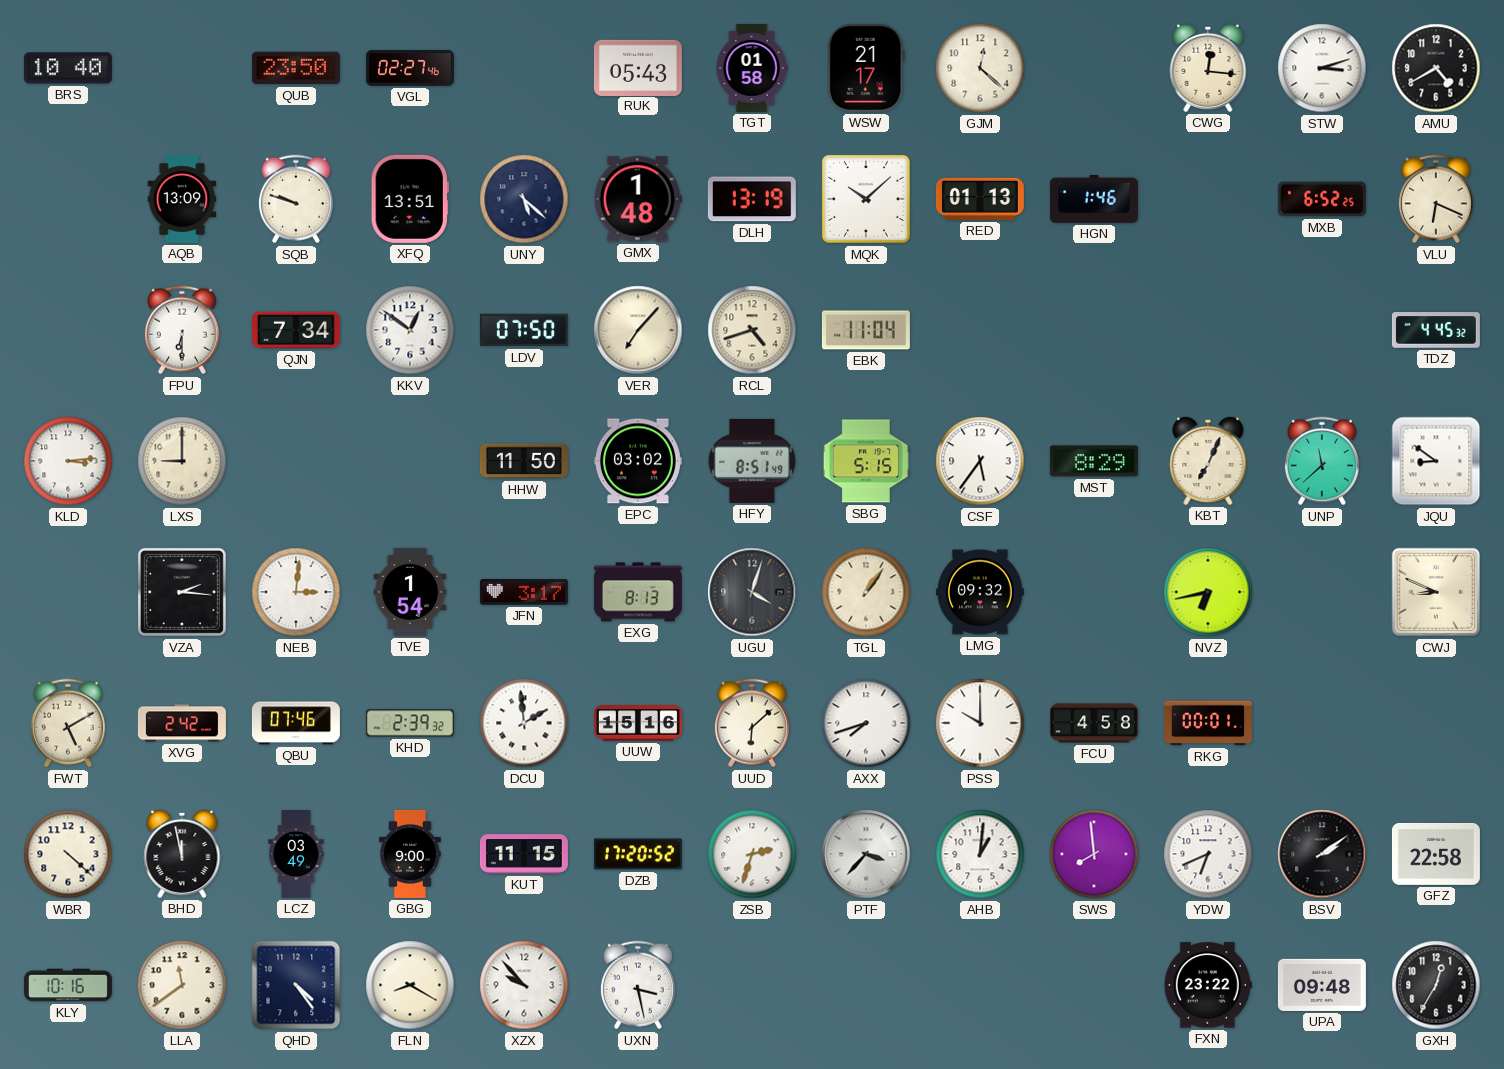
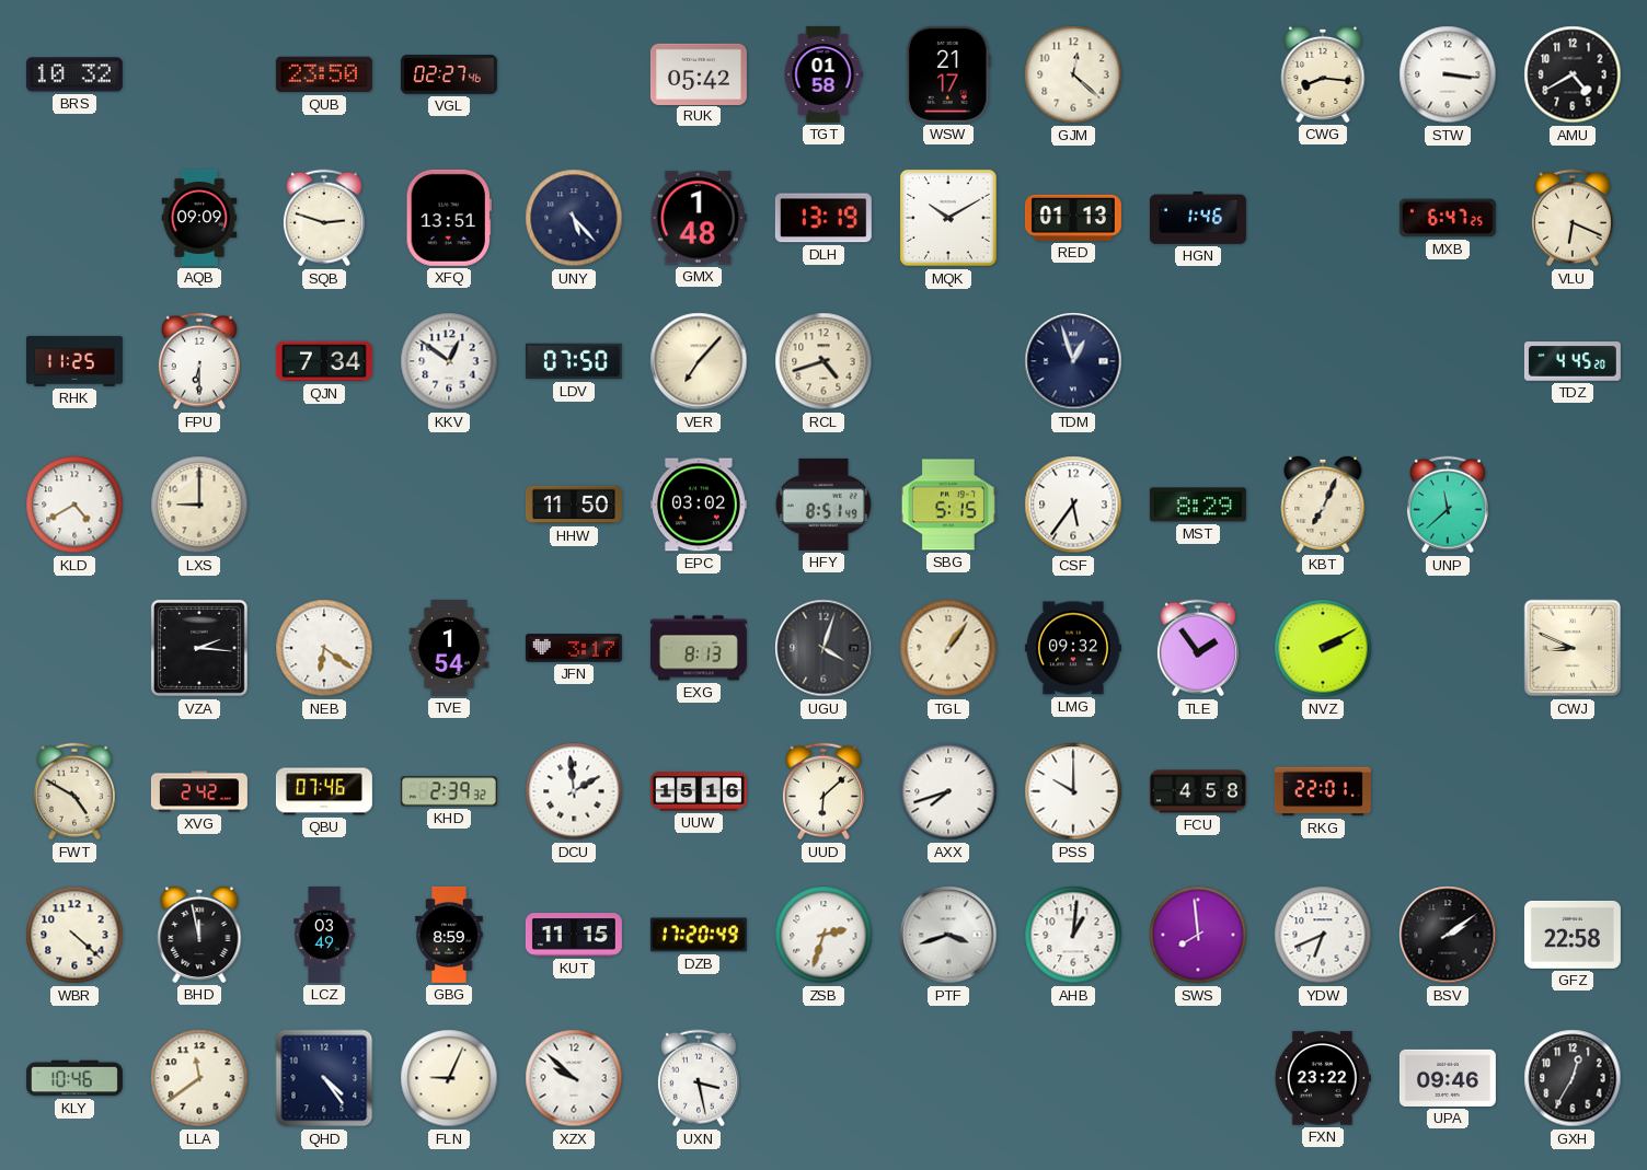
BRS: 10:40 -> 10:32
RUK: 05:43 -> 05:42
CWG: 12:16 -> 8:16
STW: 3:12 -> 3:16
AQB: 13:09 -> 09:09
SQB: 9:48 -> 2:48
UNY: 5:22 -> 5:23
MQK: 10:08 -> 10:10
MXB: 6:52 -> 6:47
RHK: none -> 11:25
EBK: 11:04 -> none
TDM: none -> 12:57
TDZ: 4:45:32 -> 4:45:20
KLD: 3:14 -> 4:40
JQU: 8:51 -> none
NEB: 3:01 -> 6:21
TLE: none -> 1:54
NVZ: 6:43 -> 2:10
FWT: 5:10 -> 4:50
RKG: 00:01 -> 22:01
GBG: 9:00 -> 8:59
DZB: 17:20:52 -> 17:20:49
PTF: 3:37 -> 3:42
KLY: 10:16 -> 10:46
FLN: 8:20 -> 9:04
XZX: 9:53 -> 9:52
UPA: 09:48 -> 09:46
